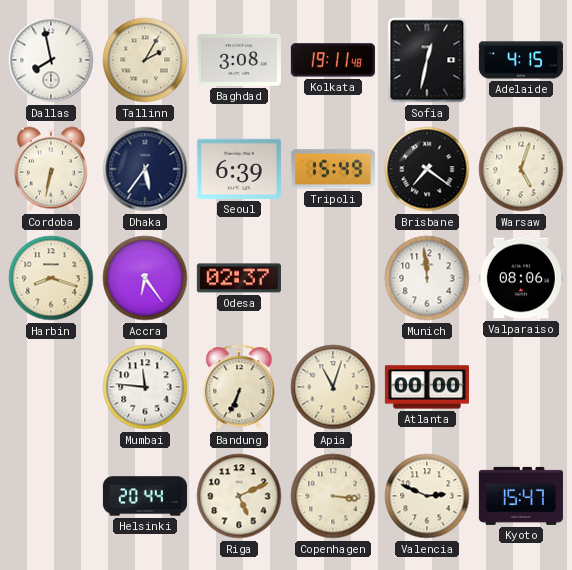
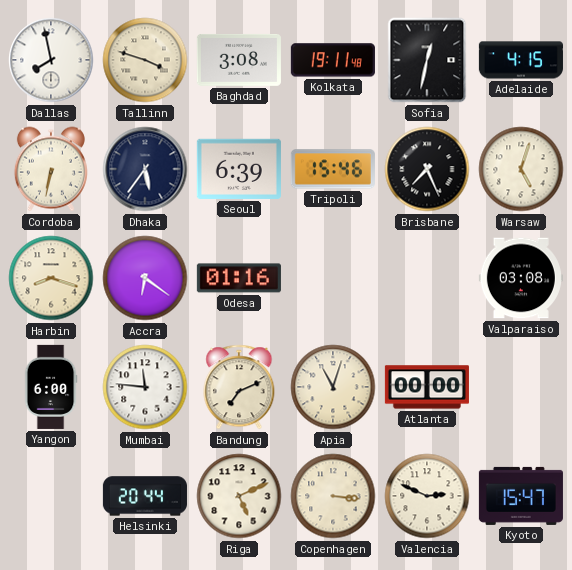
Tallinn: 2:05 -> 3:48
Tripoli: 15:49 -> 15:46
Brisbane: 7:21 -> 7:26
Accra: 6:24 -> 6:21
Odesa: 02:37 -> 01:16
Munich: 11:59 -> none
Valparaiso: 08:06 -> 03:08
Yangon: none -> 6:00
Bandung: 6:34 -> 7:11
